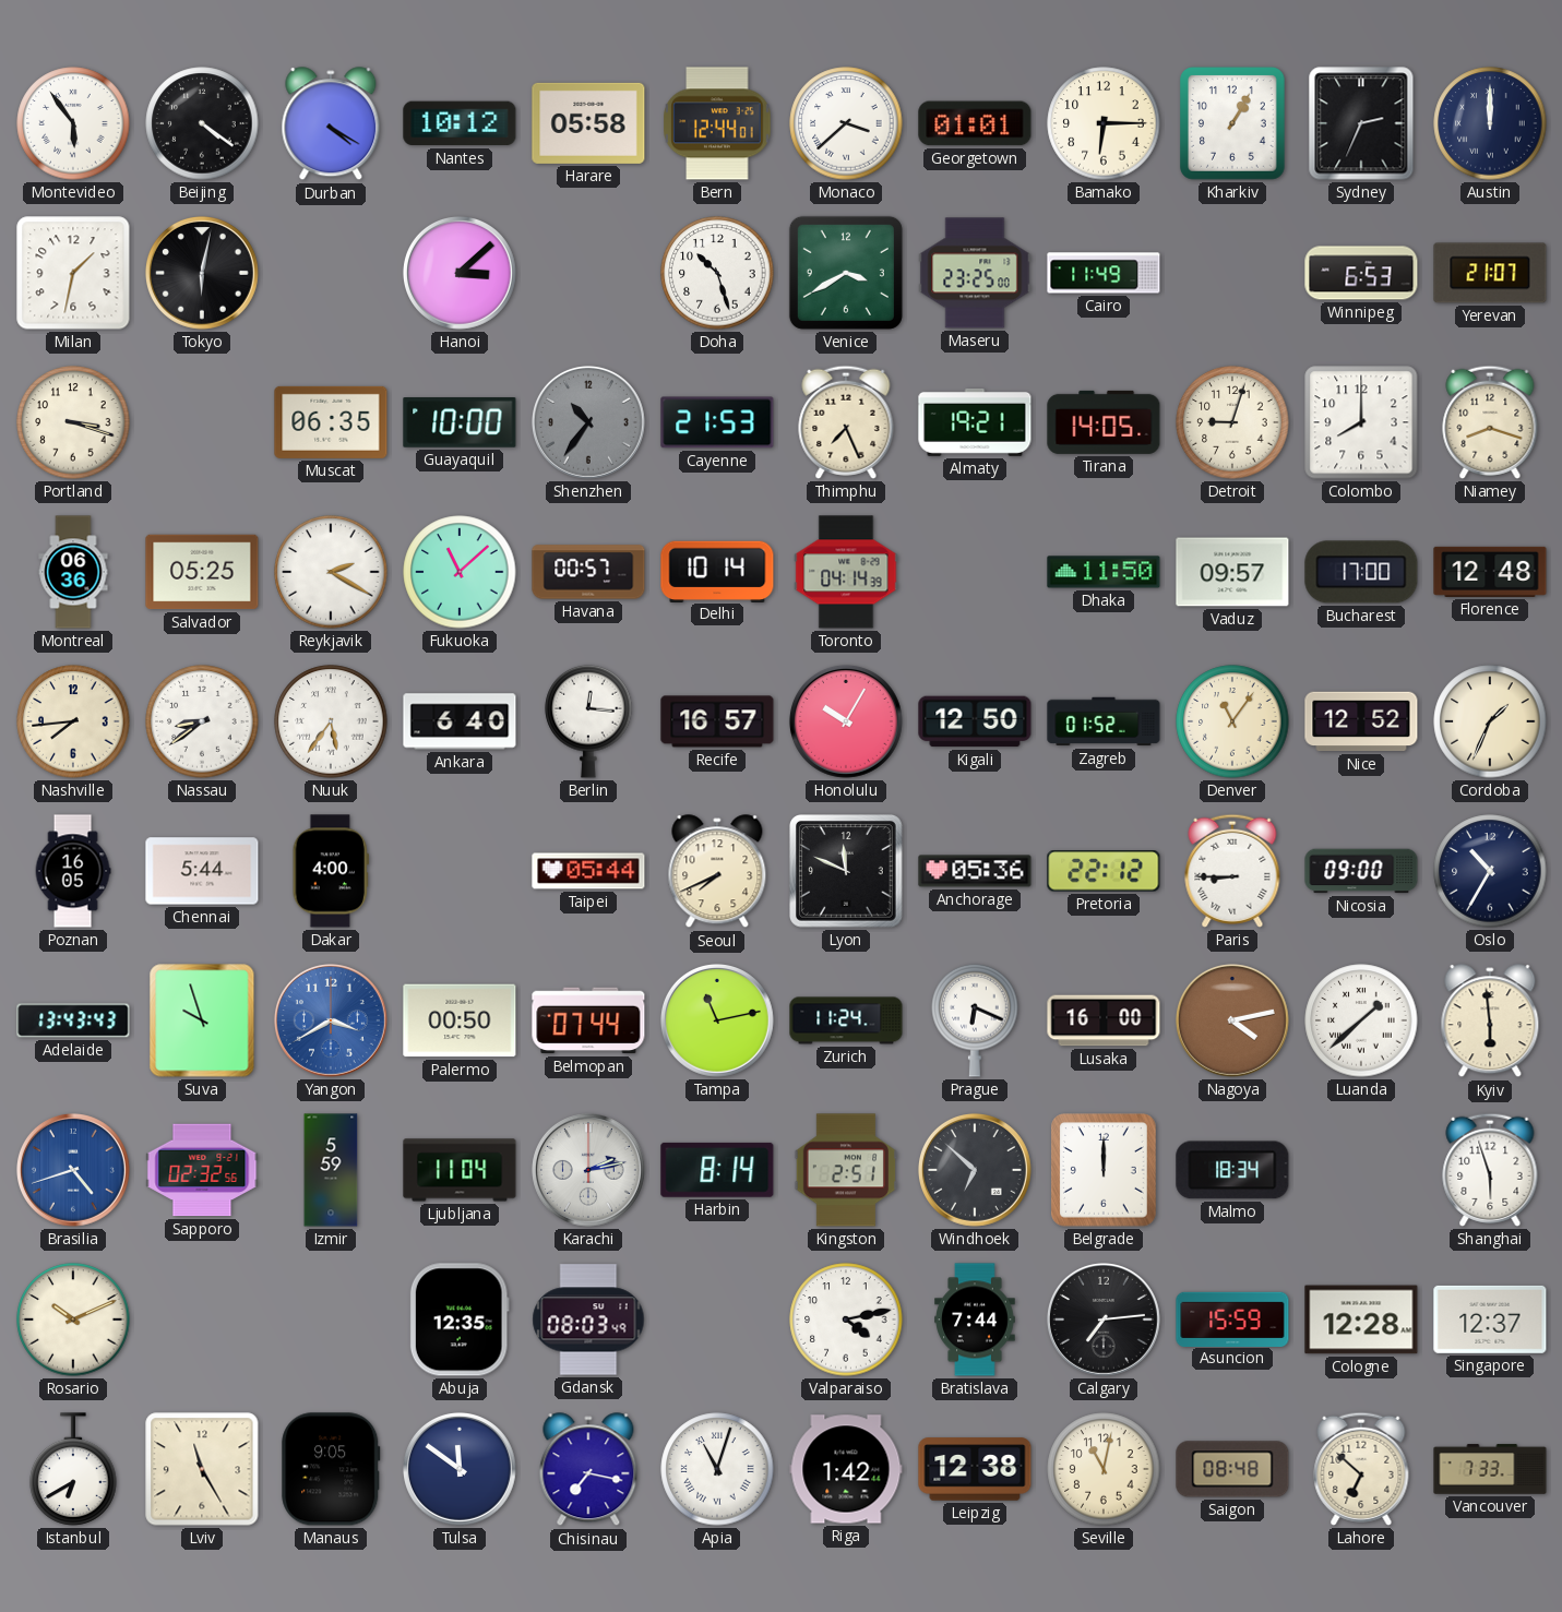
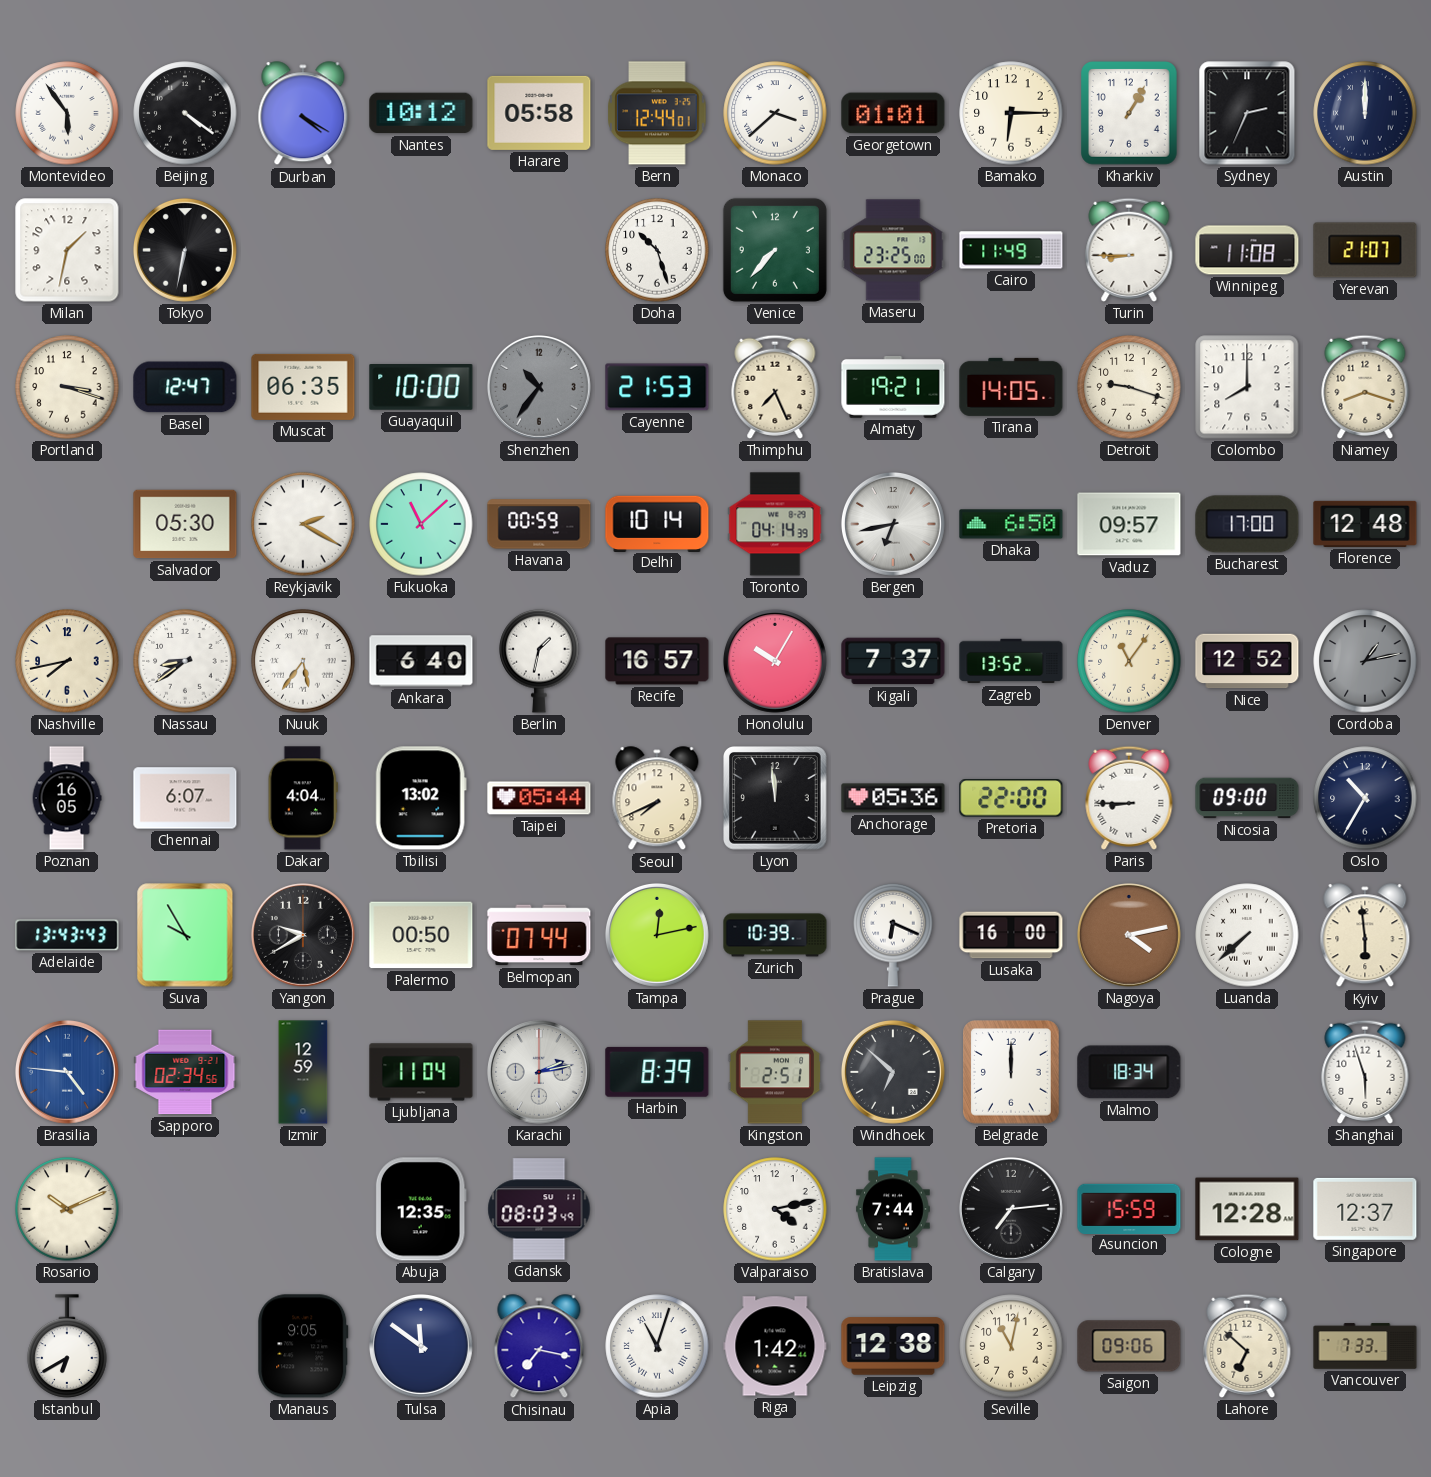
Tokyo: 6:02 -> 6:32
Hanoi: 3:08 -> none
Venice: 3:40 -> 7:37
Turin: none -> 8:45
Winnipeg: 6:53 -> 11:08
Basel: none -> 12:47
Detroit: 9:03 -> 9:18
Montreal: 06:36 -> none
Salvador: 05:25 -> 05:30
Havana: 00:57 -> 00:59
Bergen: none -> 6:43
Dhaka: 11:50 -> 6:50
Nashville: 7:44 -> 7:43
Berlin: 12:16 -> 1:32
Kigali: 12:50 -> 7:37
Zagreb: 01:52 -> 13:52
Cordoba: 1:34 -> 1:13
Cordoba dial: cream -> grey
Chennai: 5:44 -> 6:07
Dakar: 4:00 -> 4:04
Tbilisi: none -> 13:02
Lyon: 11:49 -> 11:59
Pretoria: 22:12 -> 22:00
Suva: 9:57 -> 9:55
Yangon: 3:40 -> 9:40
Yangon dial: blue -> black
Tampa: 11:13 -> 12:13
Zurich: 11:24 -> 10:39
Luanda: 1:38 -> 7:38
Brasilia: 4:42 -> 4:46
Sapporo: 02:32 -> 02:34
Izmir: 5:59 -> 12:59
Harbin: 8:14 -> 8:39
Lviv: 11:25 -> none
Saigon: 08:48 -> 09:06
